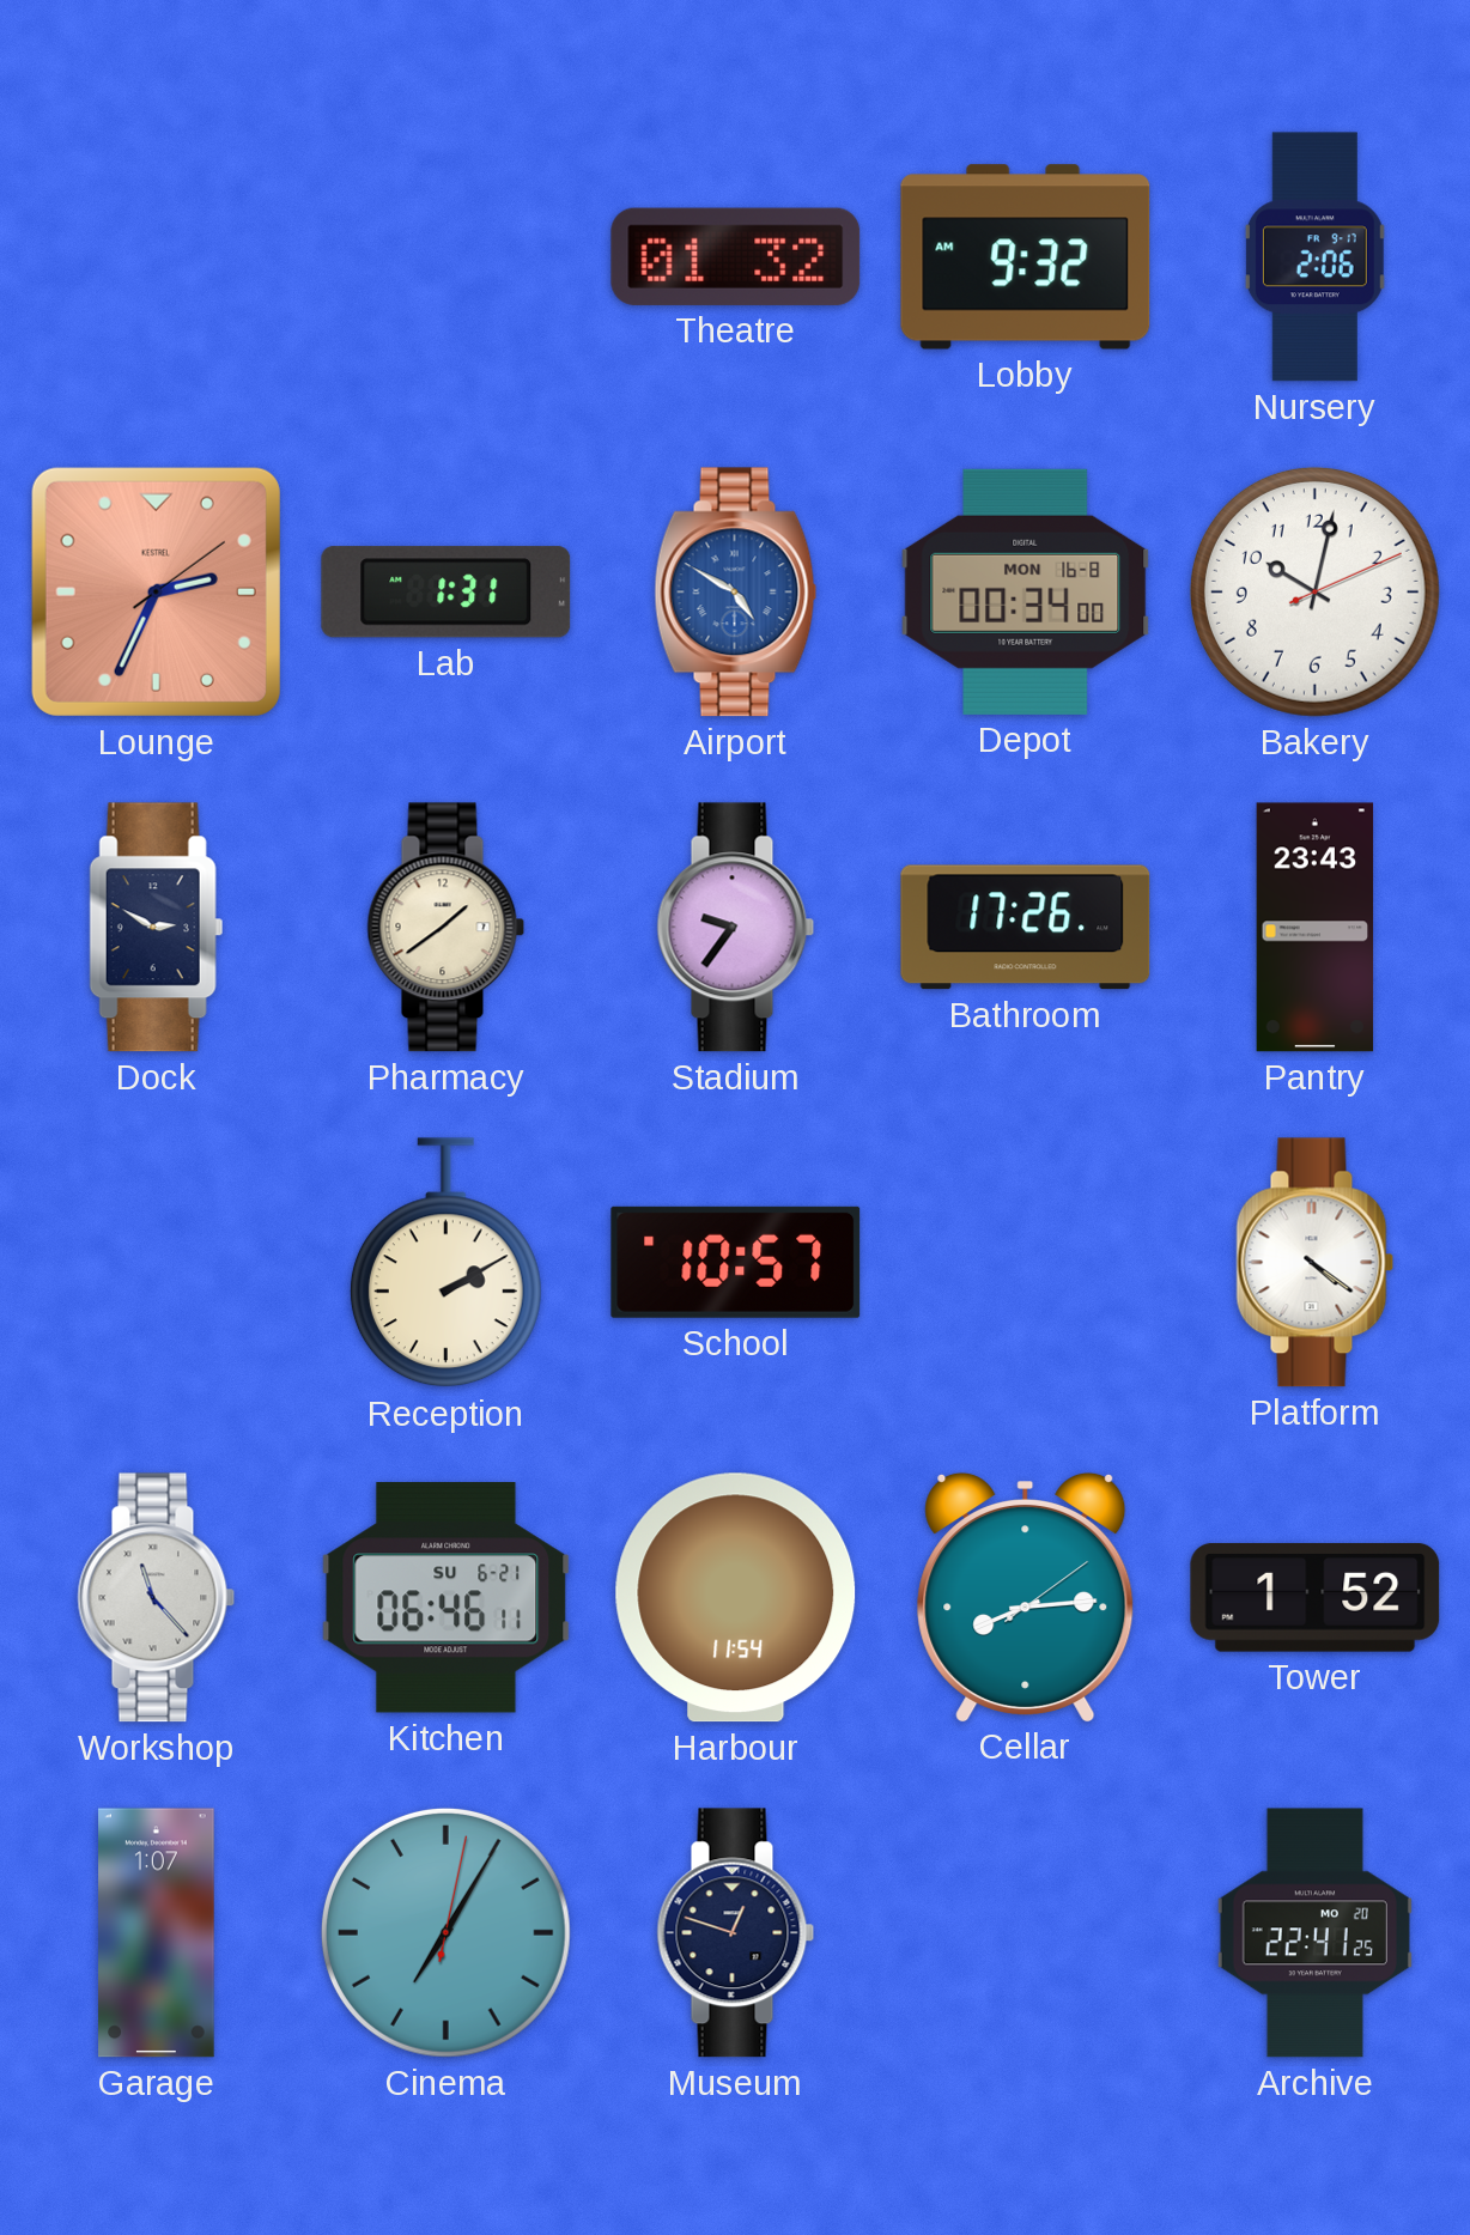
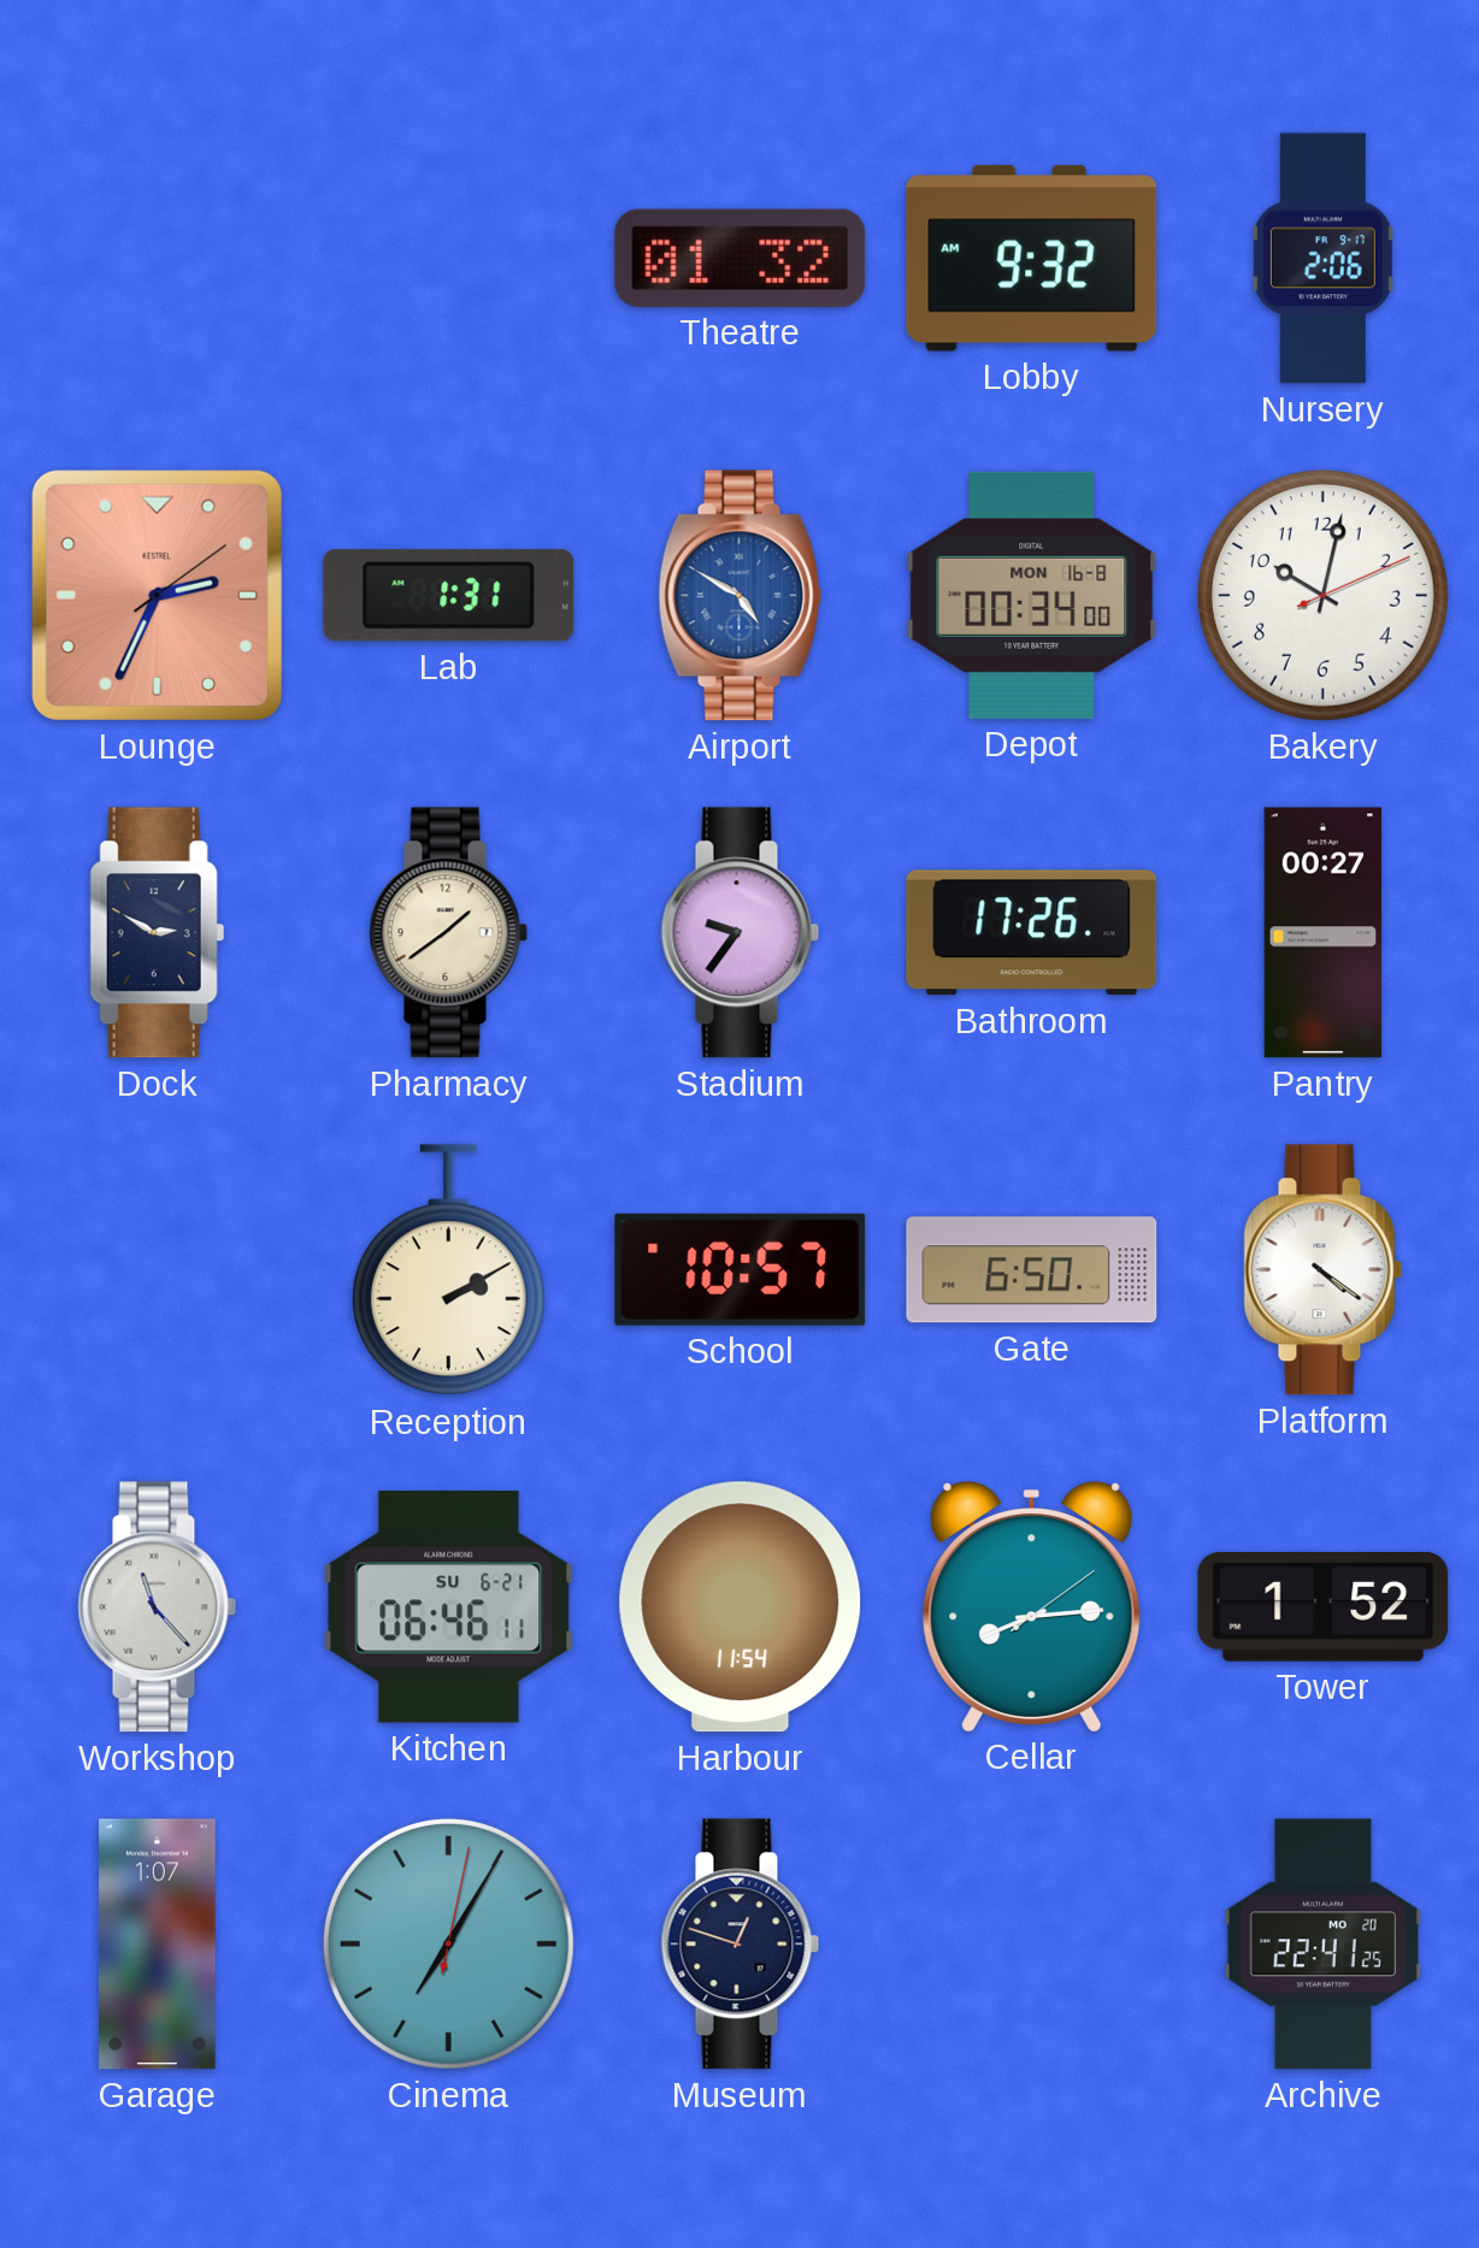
Pantry: 23:43 -> 00:27
Gate: none -> 6:50
